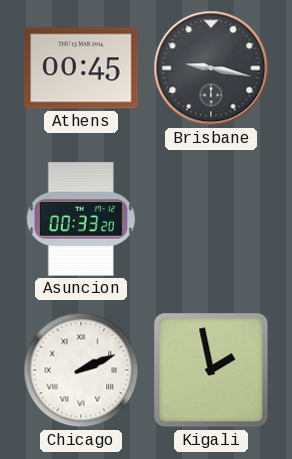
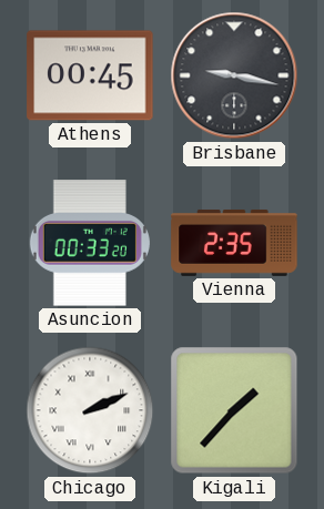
Vienna: none -> 2:35
Kigali: 1:58 -> 1:37
